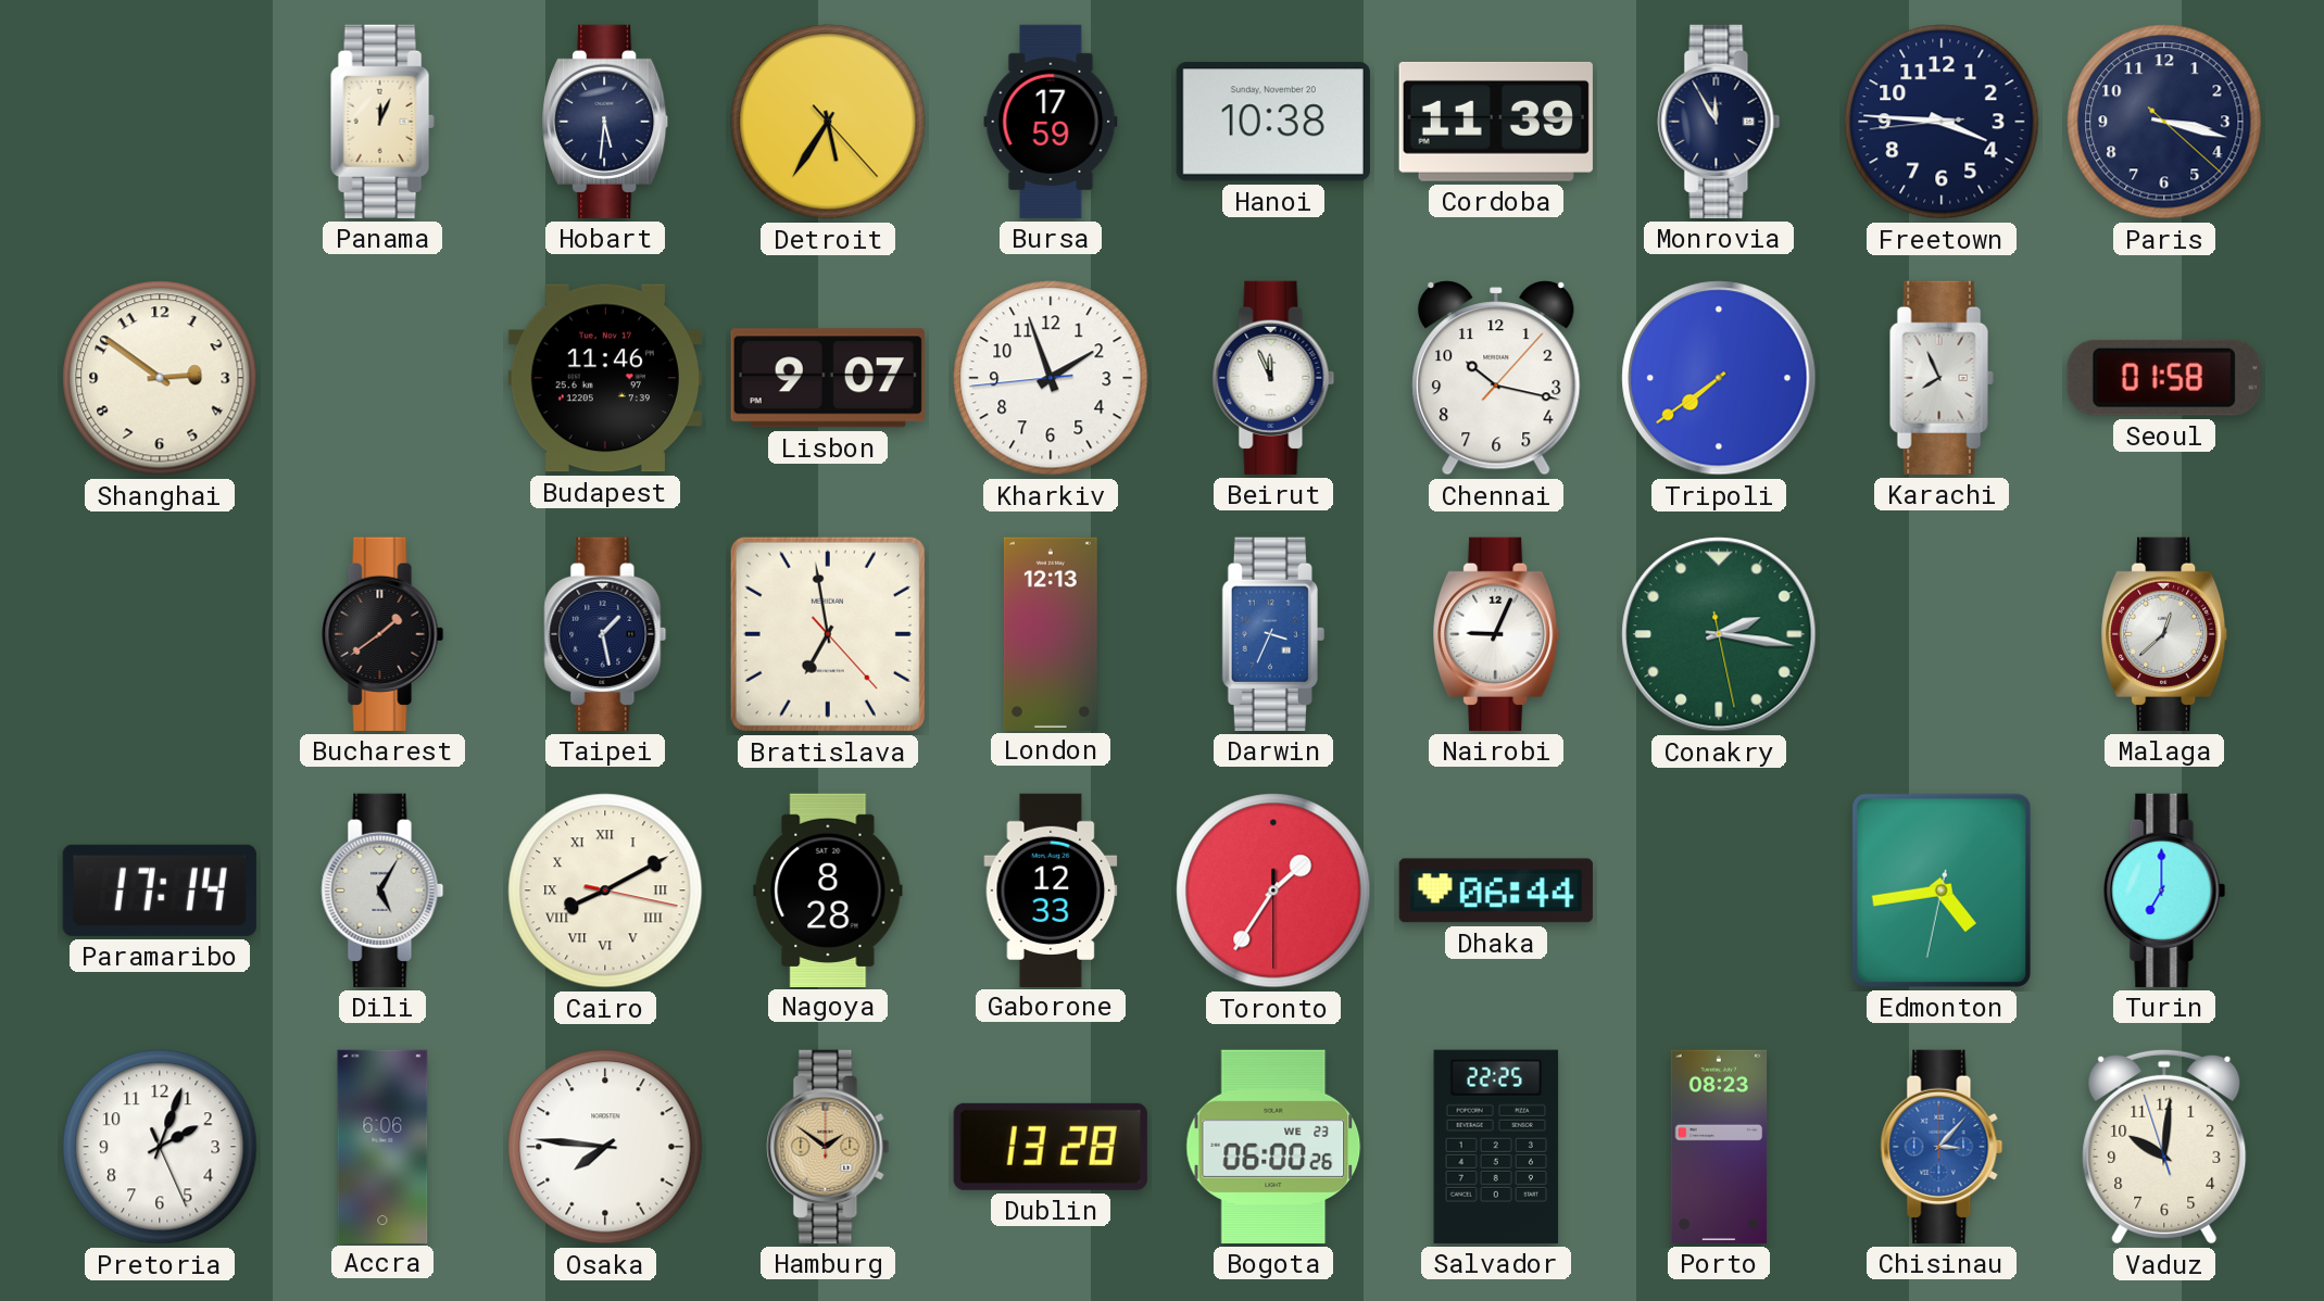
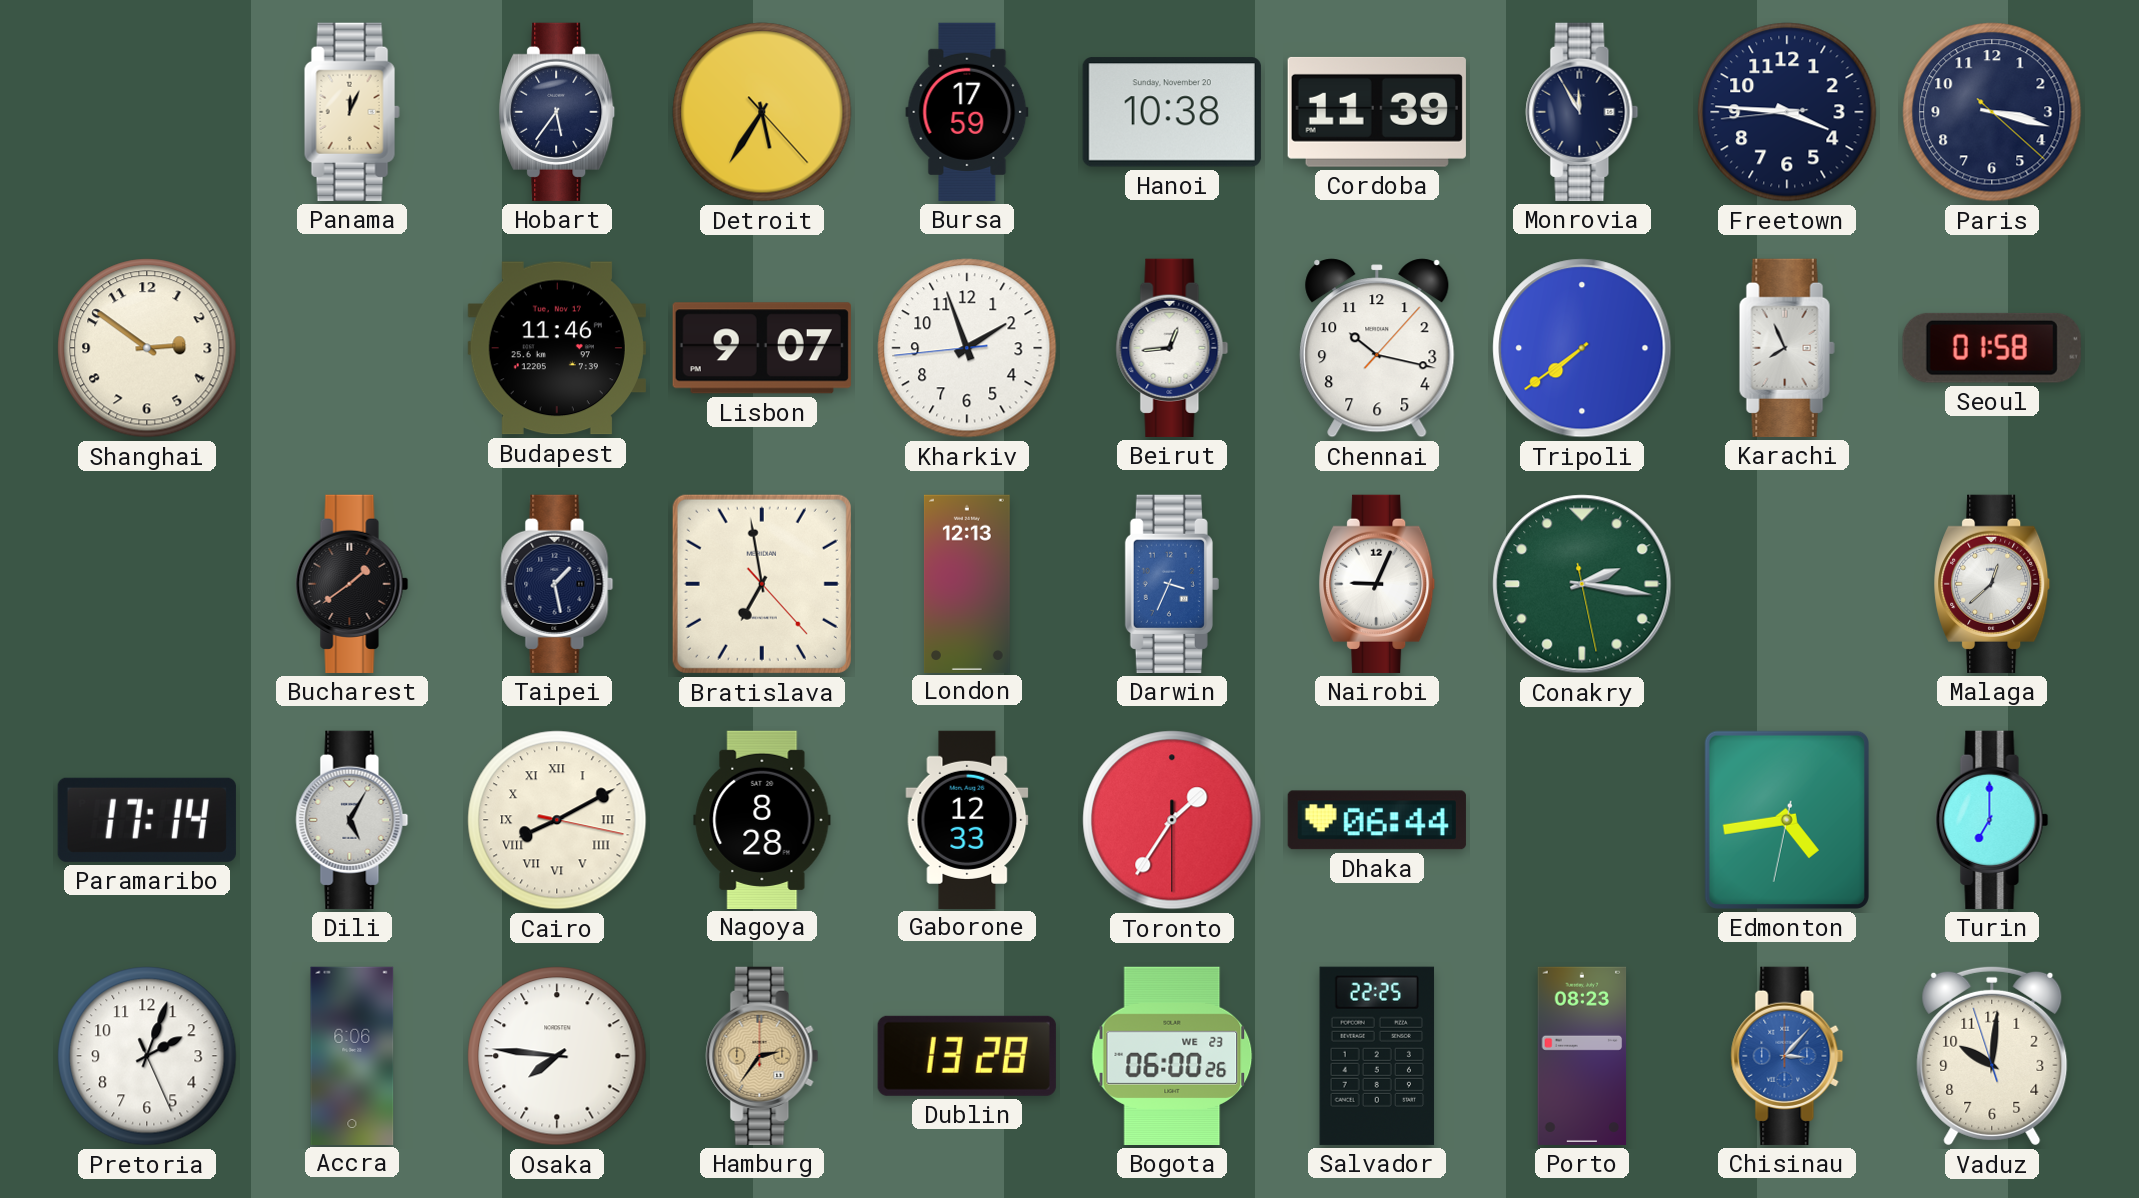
Hobart: 5:31 -> 5:36
Beirut: 11:56 -> 12:44
Hamburg: 1:51 -> 2:36
